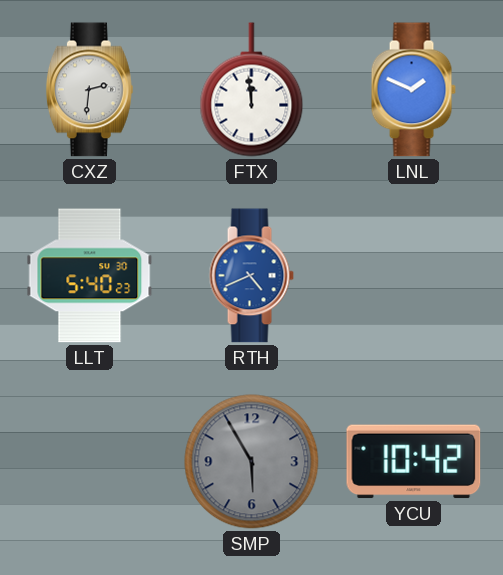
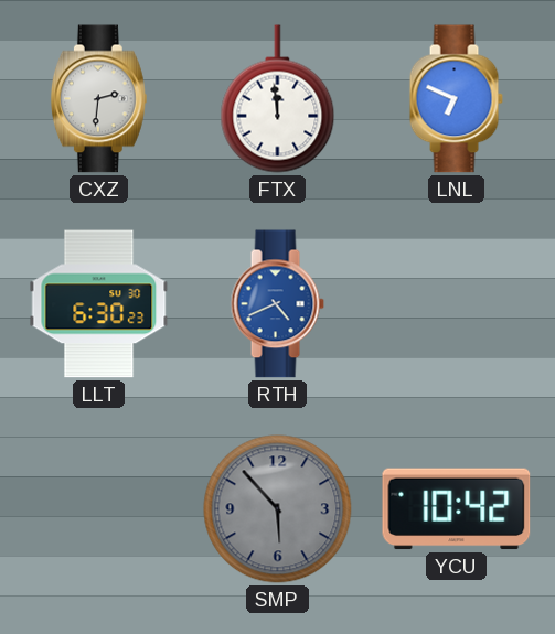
LNL: 1:49 -> 6:49
LLT: 5:40 -> 6:30
SMP: 5:55 -> 5:53
